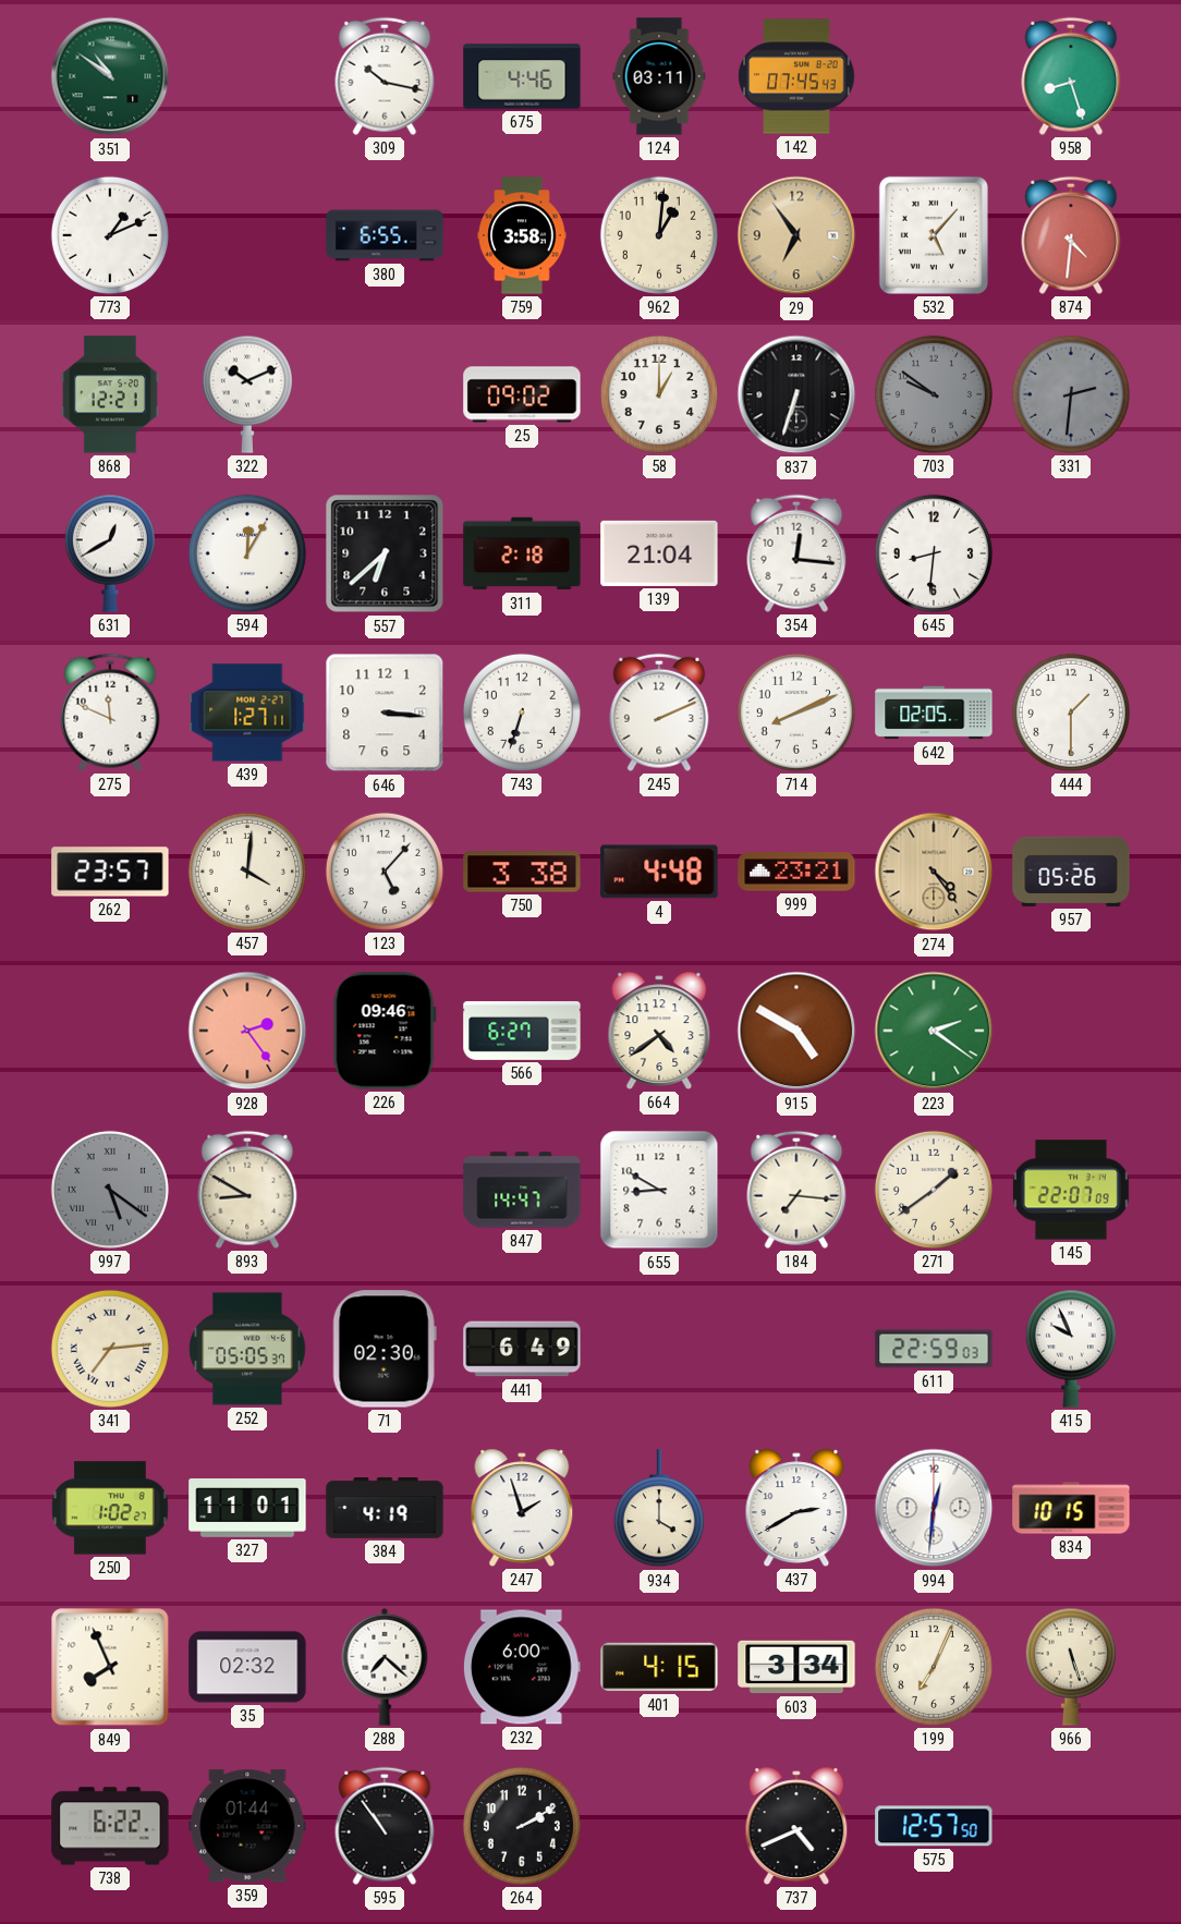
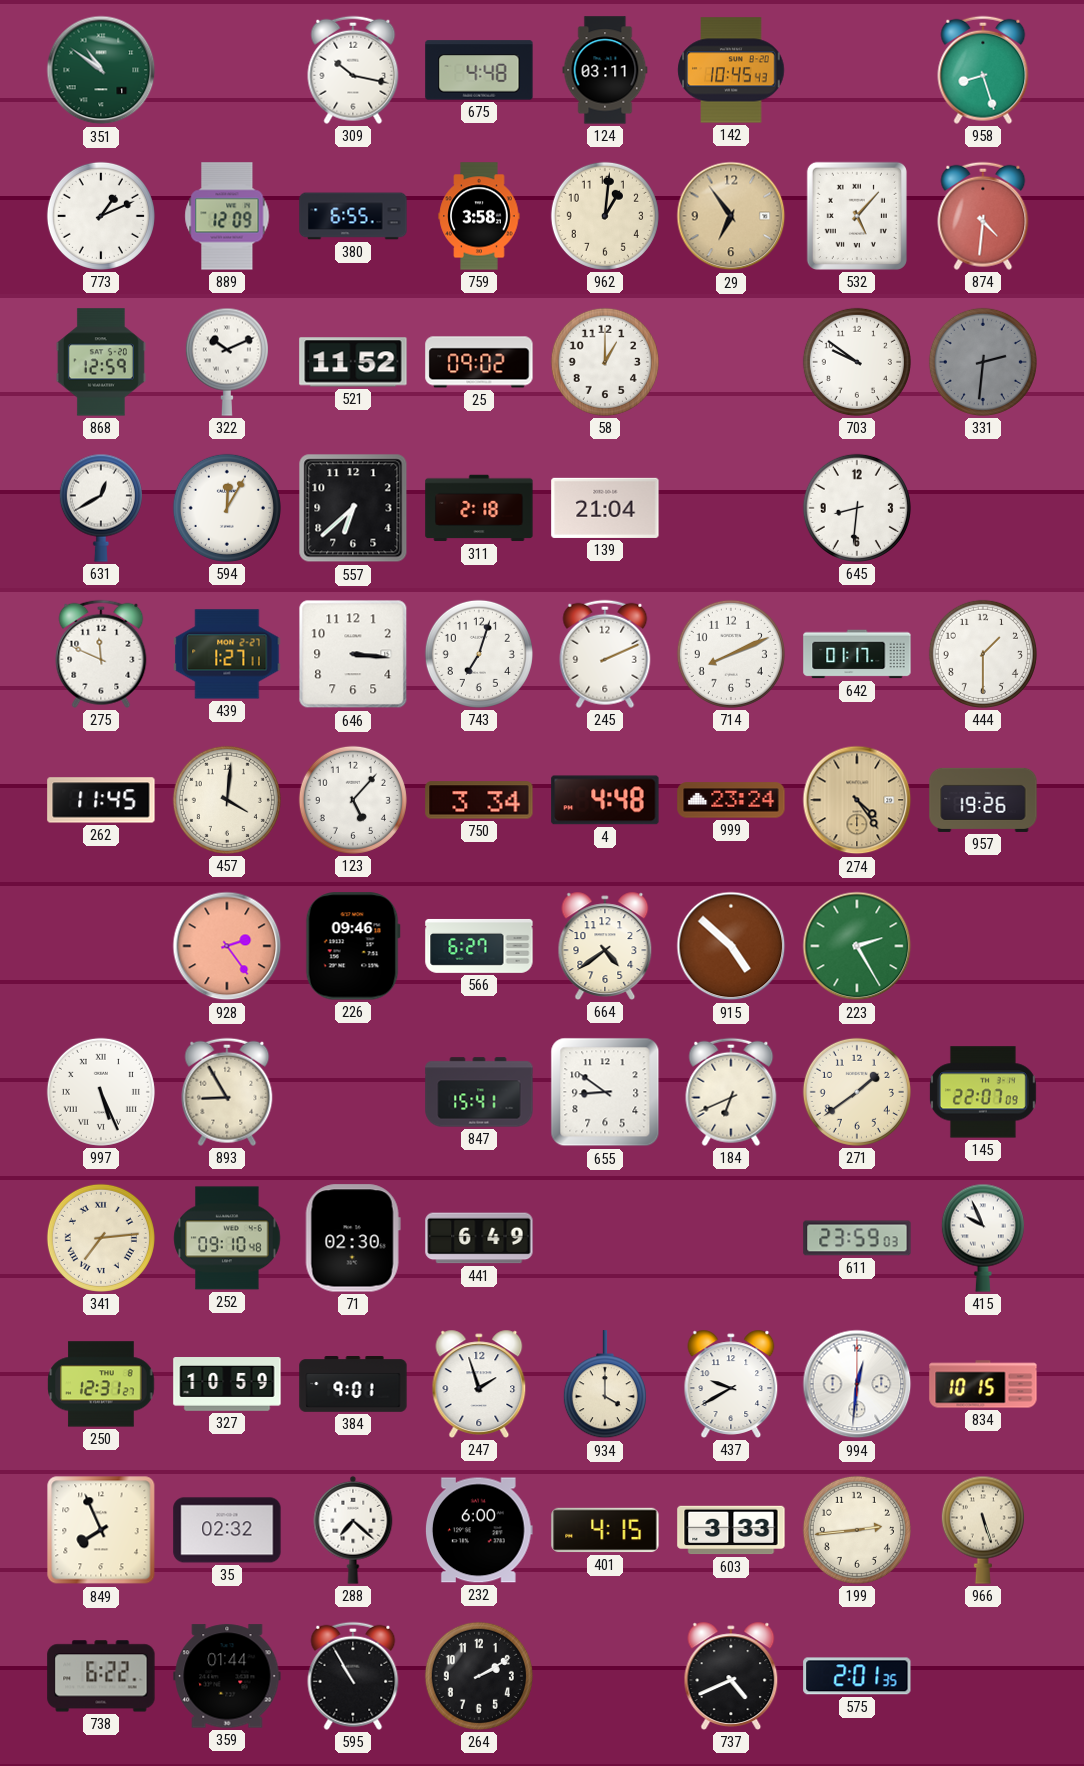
675: 4:46 -> 4:48
142: 07:45 -> 10:45
889: none -> 12:09
868: 12:21 -> 12:59
521: none -> 11:52
837: 6:33 -> none
703 dial: grey -> white
354: 12:16 -> none
743: 6:33 -> 7:03
642: 02:05 -> 01:17
262: 23:57 -> 11:45
750: 3:38 -> 3:34
999: 23:21 -> 23:24
957: 05:26 -> 19:26
915: 4:50 -> 4:52
223: 2:21 -> 2:25
997: 5:21 -> 5:26
997 dial: grey -> white
893: 8:50 -> 8:55
847: 14:47 -> 15:41
655: 8:50 -> 8:51
184: 7:16 -> 6:41
252: 05:05 -> 09:10
611: 22:59 -> 23:59
250: 1:02 -> 12:31
327: 11:01 -> 10:59
384: 4:19 -> 9:01
437: 2:40 -> 9:40
603: 3:34 -> 3:33
199: 7:04 -> 2:44
595: 10:54 -> 10:55
575: 12:57 -> 2:01
